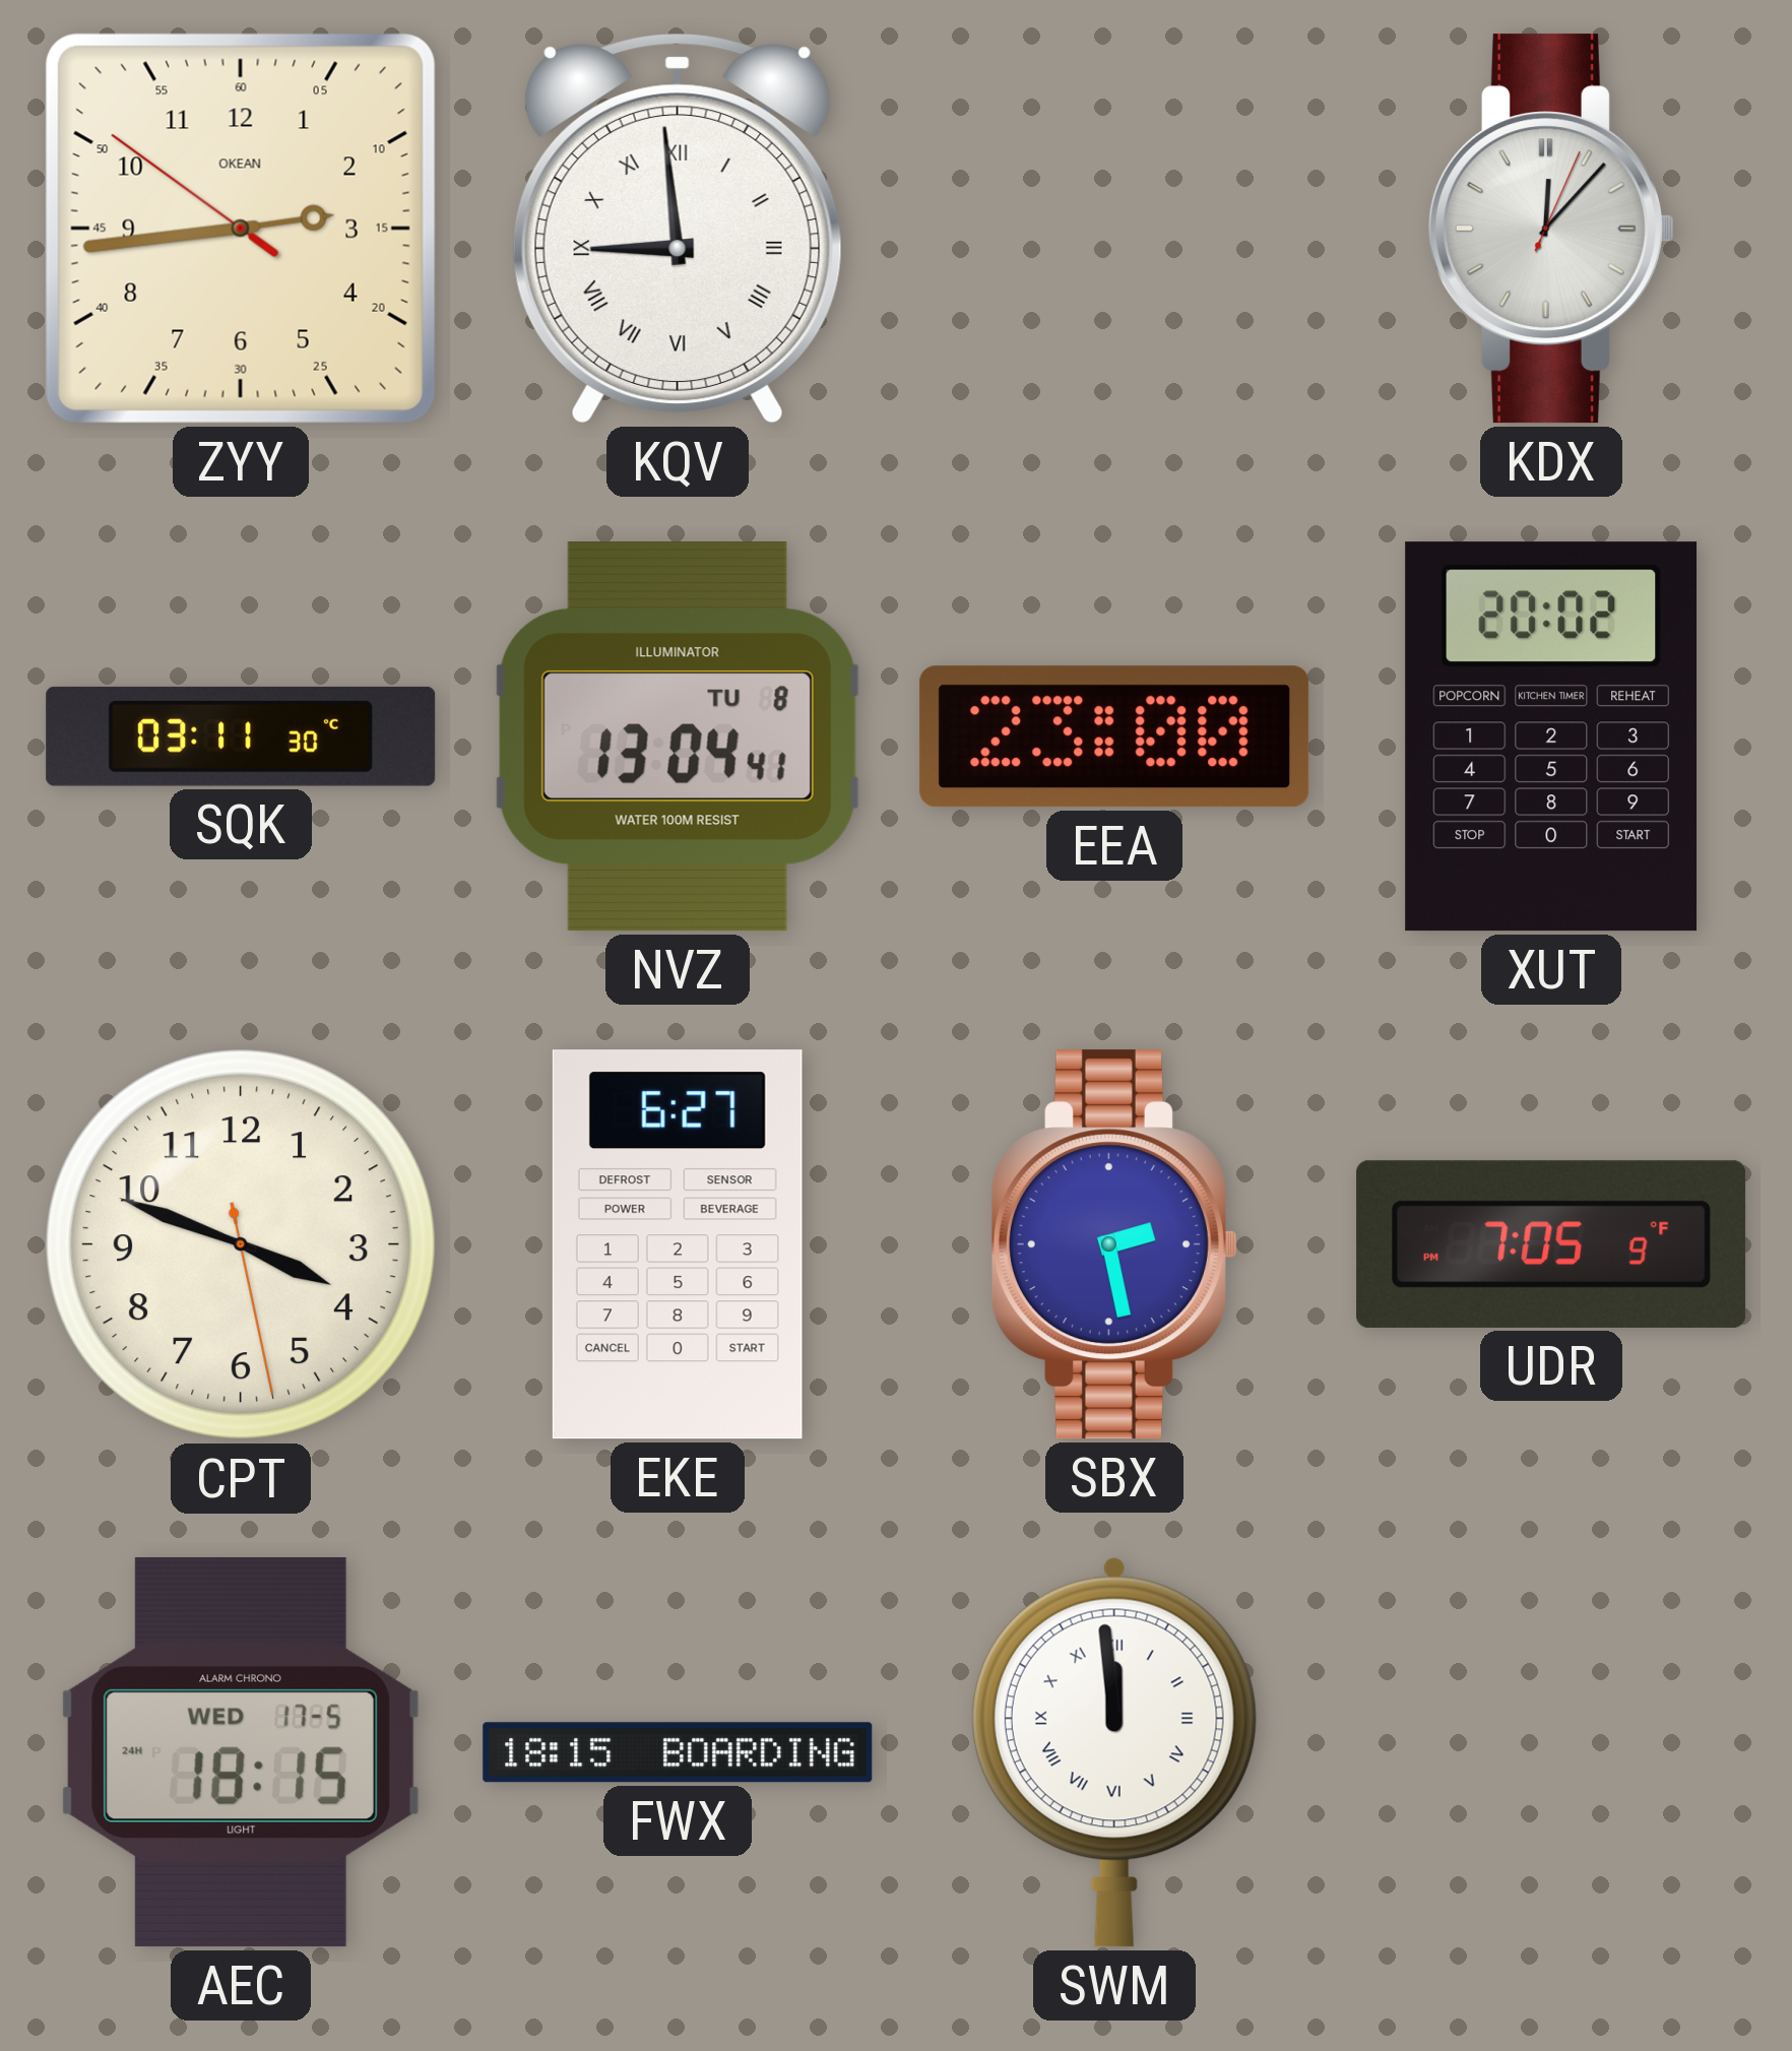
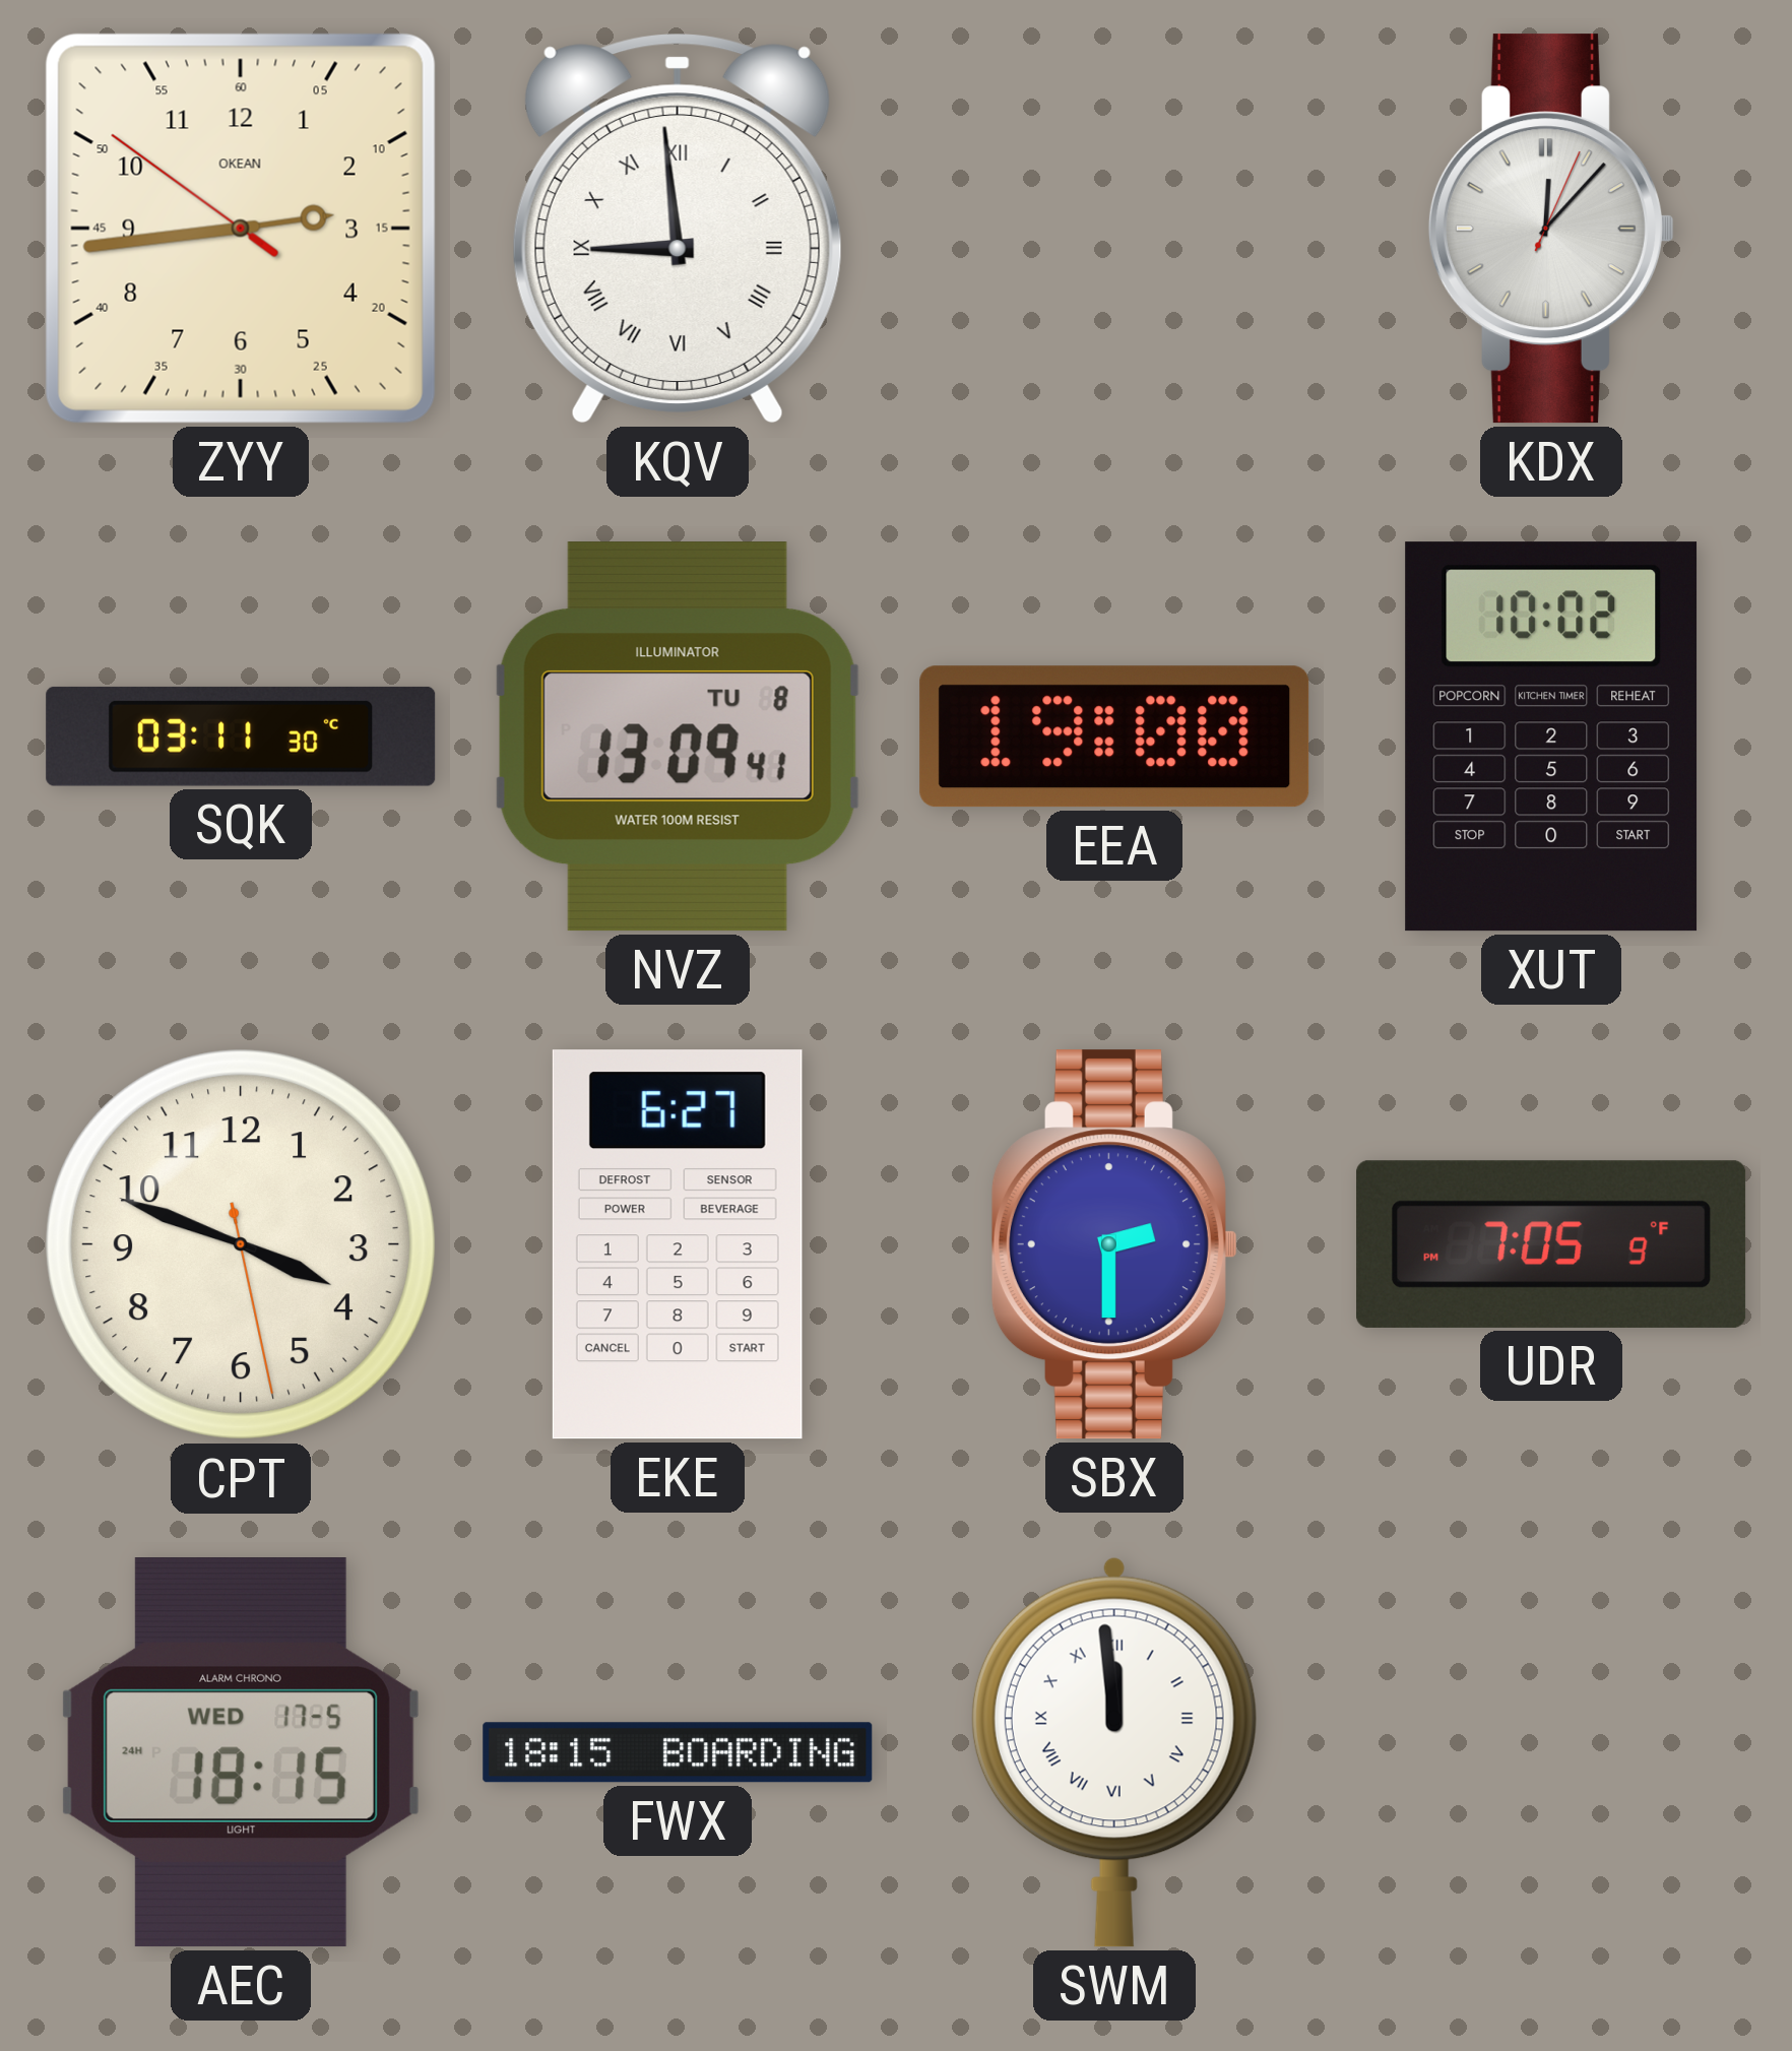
NVZ: 13:04 -> 13:09
EEA: 23:00 -> 19:00
XUT: 20:02 -> 10:02
SBX: 2:28 -> 2:30
